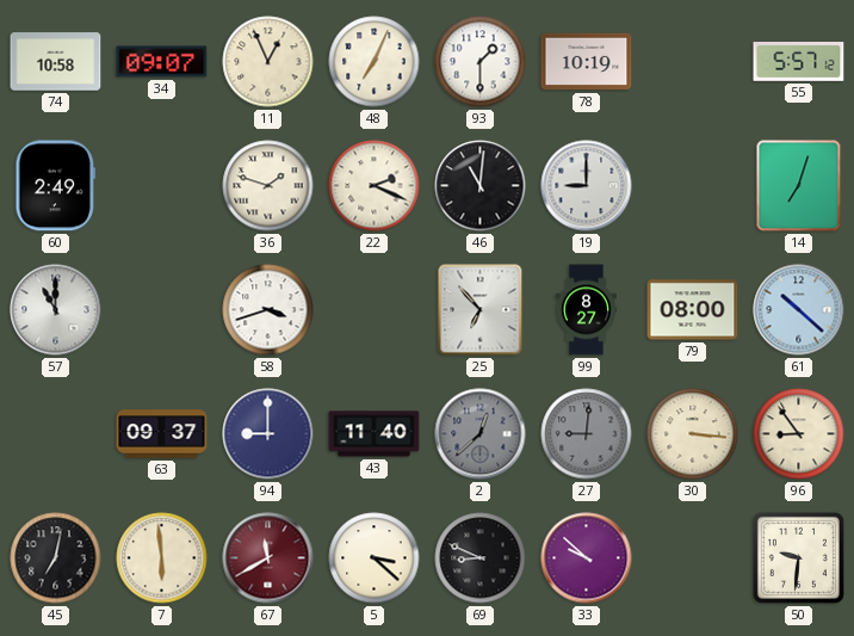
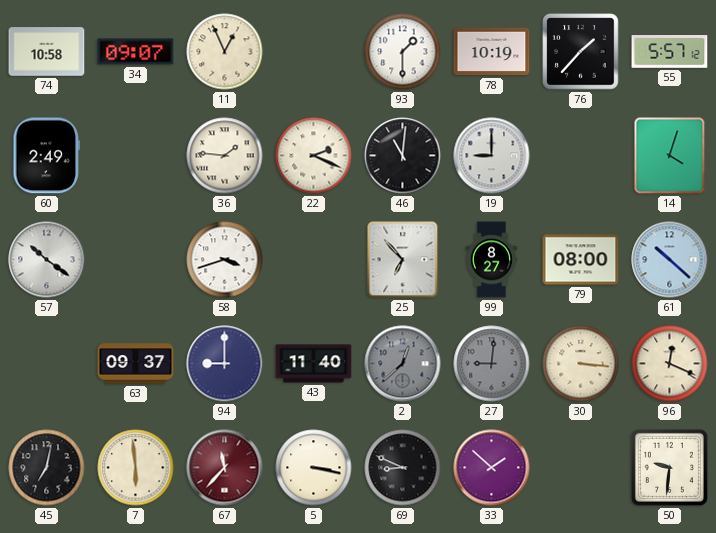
48: 7:04 -> none
76: none -> 1:37
36: 1:48 -> 1:46
14: 7:03 -> 4:03
57: 11:00 -> 10:21
96: 8:54 -> 12:19
67: 11:40 -> 11:37
5: 3:22 -> 3:17
33: 9:52 -> 1:52
